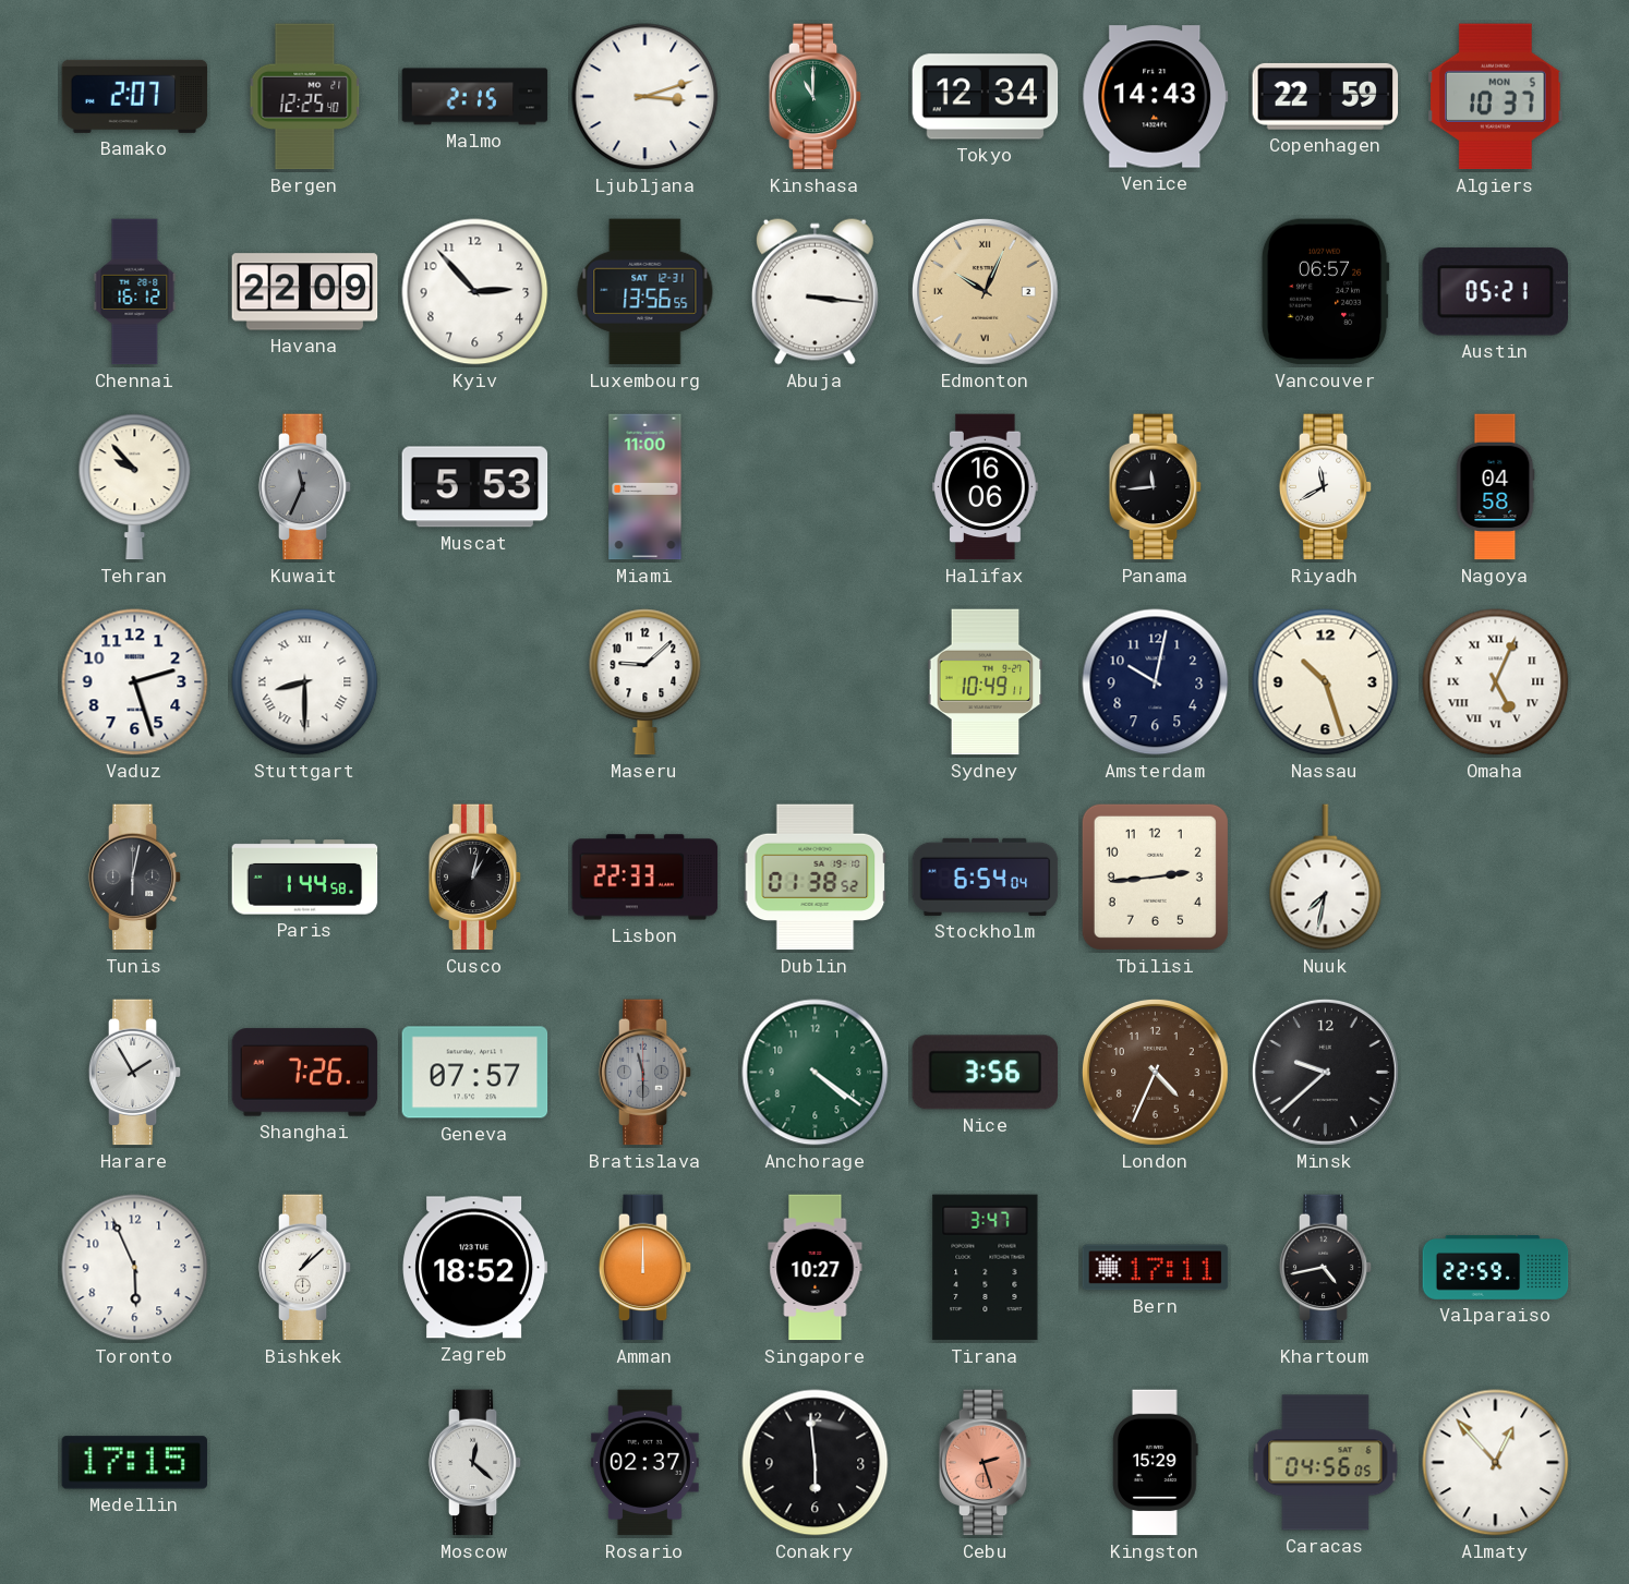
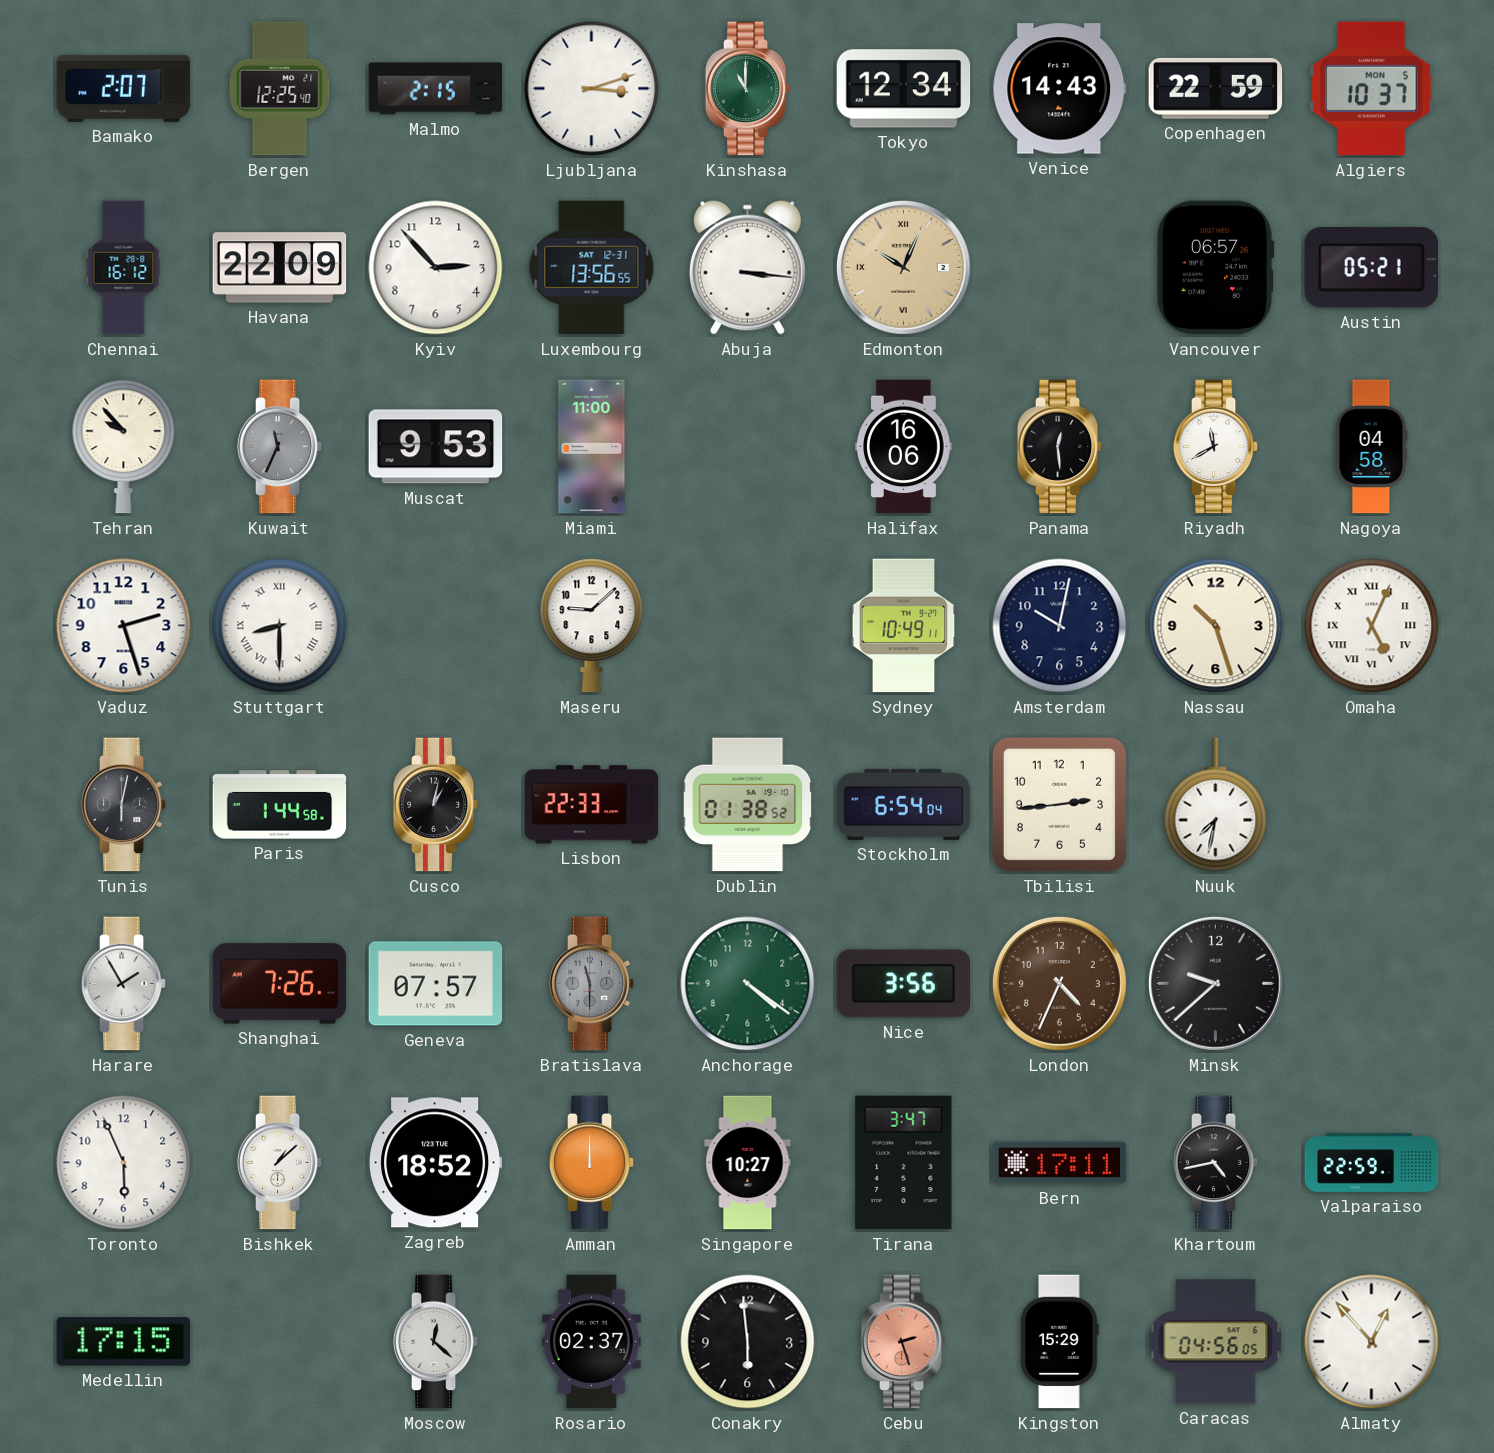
Muscat: 5:53 -> 9:53
Panama: 11:44 -> 12:29
